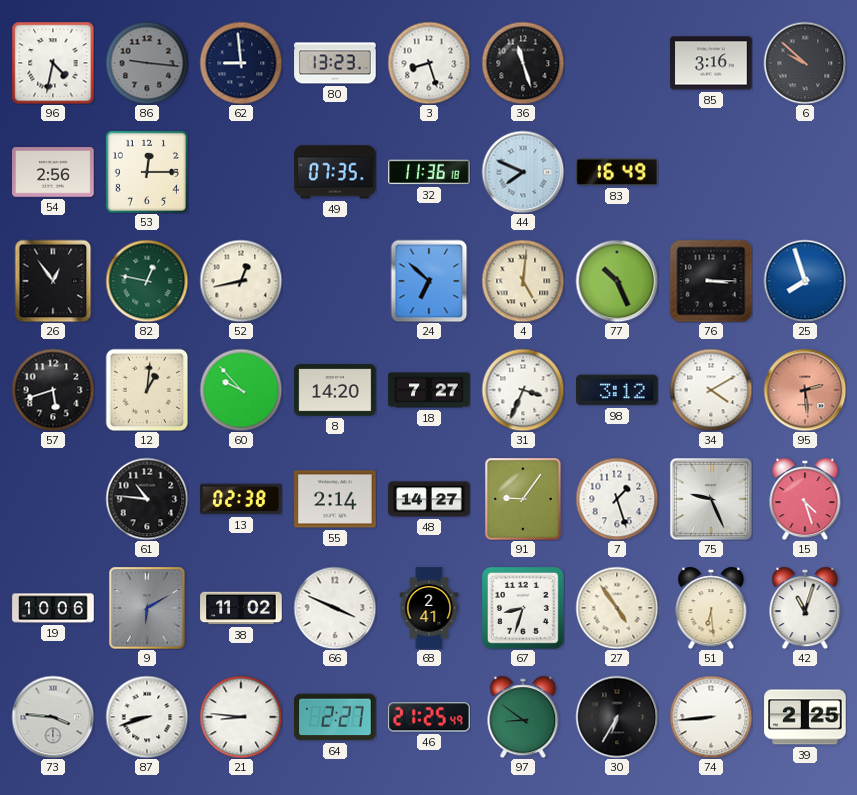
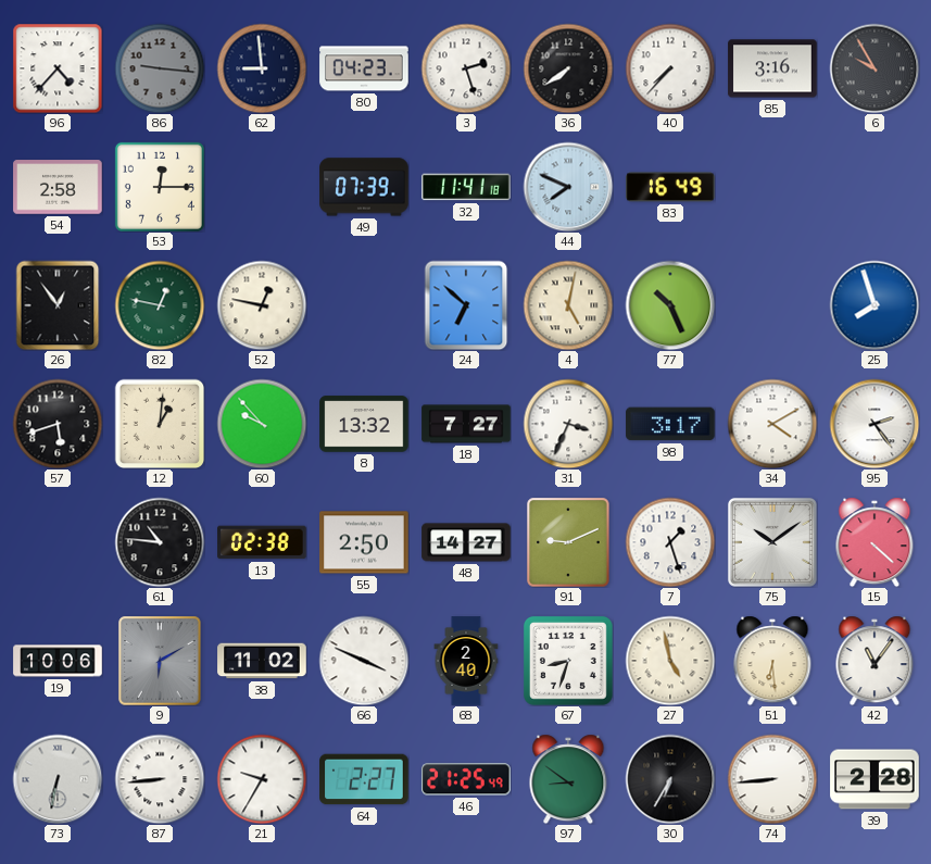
96: 4:32 -> 4:37
80: 13:23 -> 04:23
3: 8:27 -> 2:27
36: 11:27 -> 7:39
40: none -> 7:37
6: 9:52 -> 9:55
54: 2:56 -> 2:58
49: 07:35 -> 07:39
32: 11:36 -> 11:41
52: 12:43 -> 12:47
4: 5:01 -> 5:02
76: 3:15 -> none
8: 14:20 -> 13:32
98: 3:12 -> 3:17
95: 2:29 -> 2:24
95 dial: salmon -> white
55: 2:14 -> 2:50
91: 9:06 -> 9:11
75: 9:26 -> 10:09
15: 4:27 -> 4:22
68: 2:41 -> 2:40
27: 4:54 -> 4:58
42: 11:03 -> 11:06
73: 3:46 -> 6:32
87: 8:42 -> 8:44
21: 8:46 -> 9:35
39: 2:25 -> 2:28
